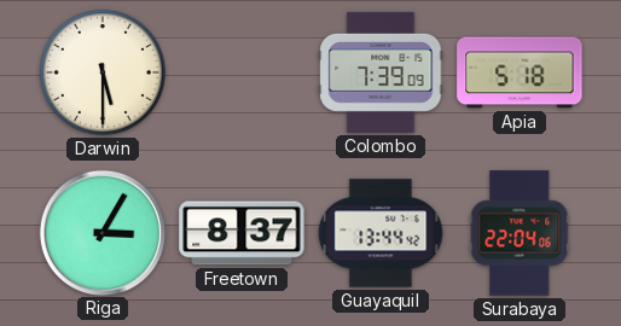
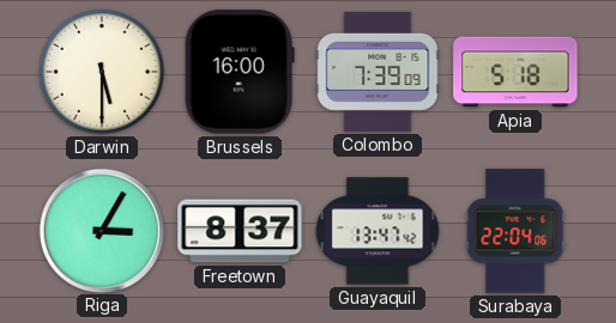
Brussels: none -> 16:00
Guayaquil: 13:44 -> 13:47
